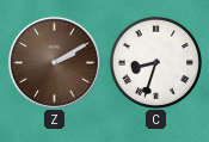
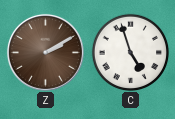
C: 8:33 -> 4:57
